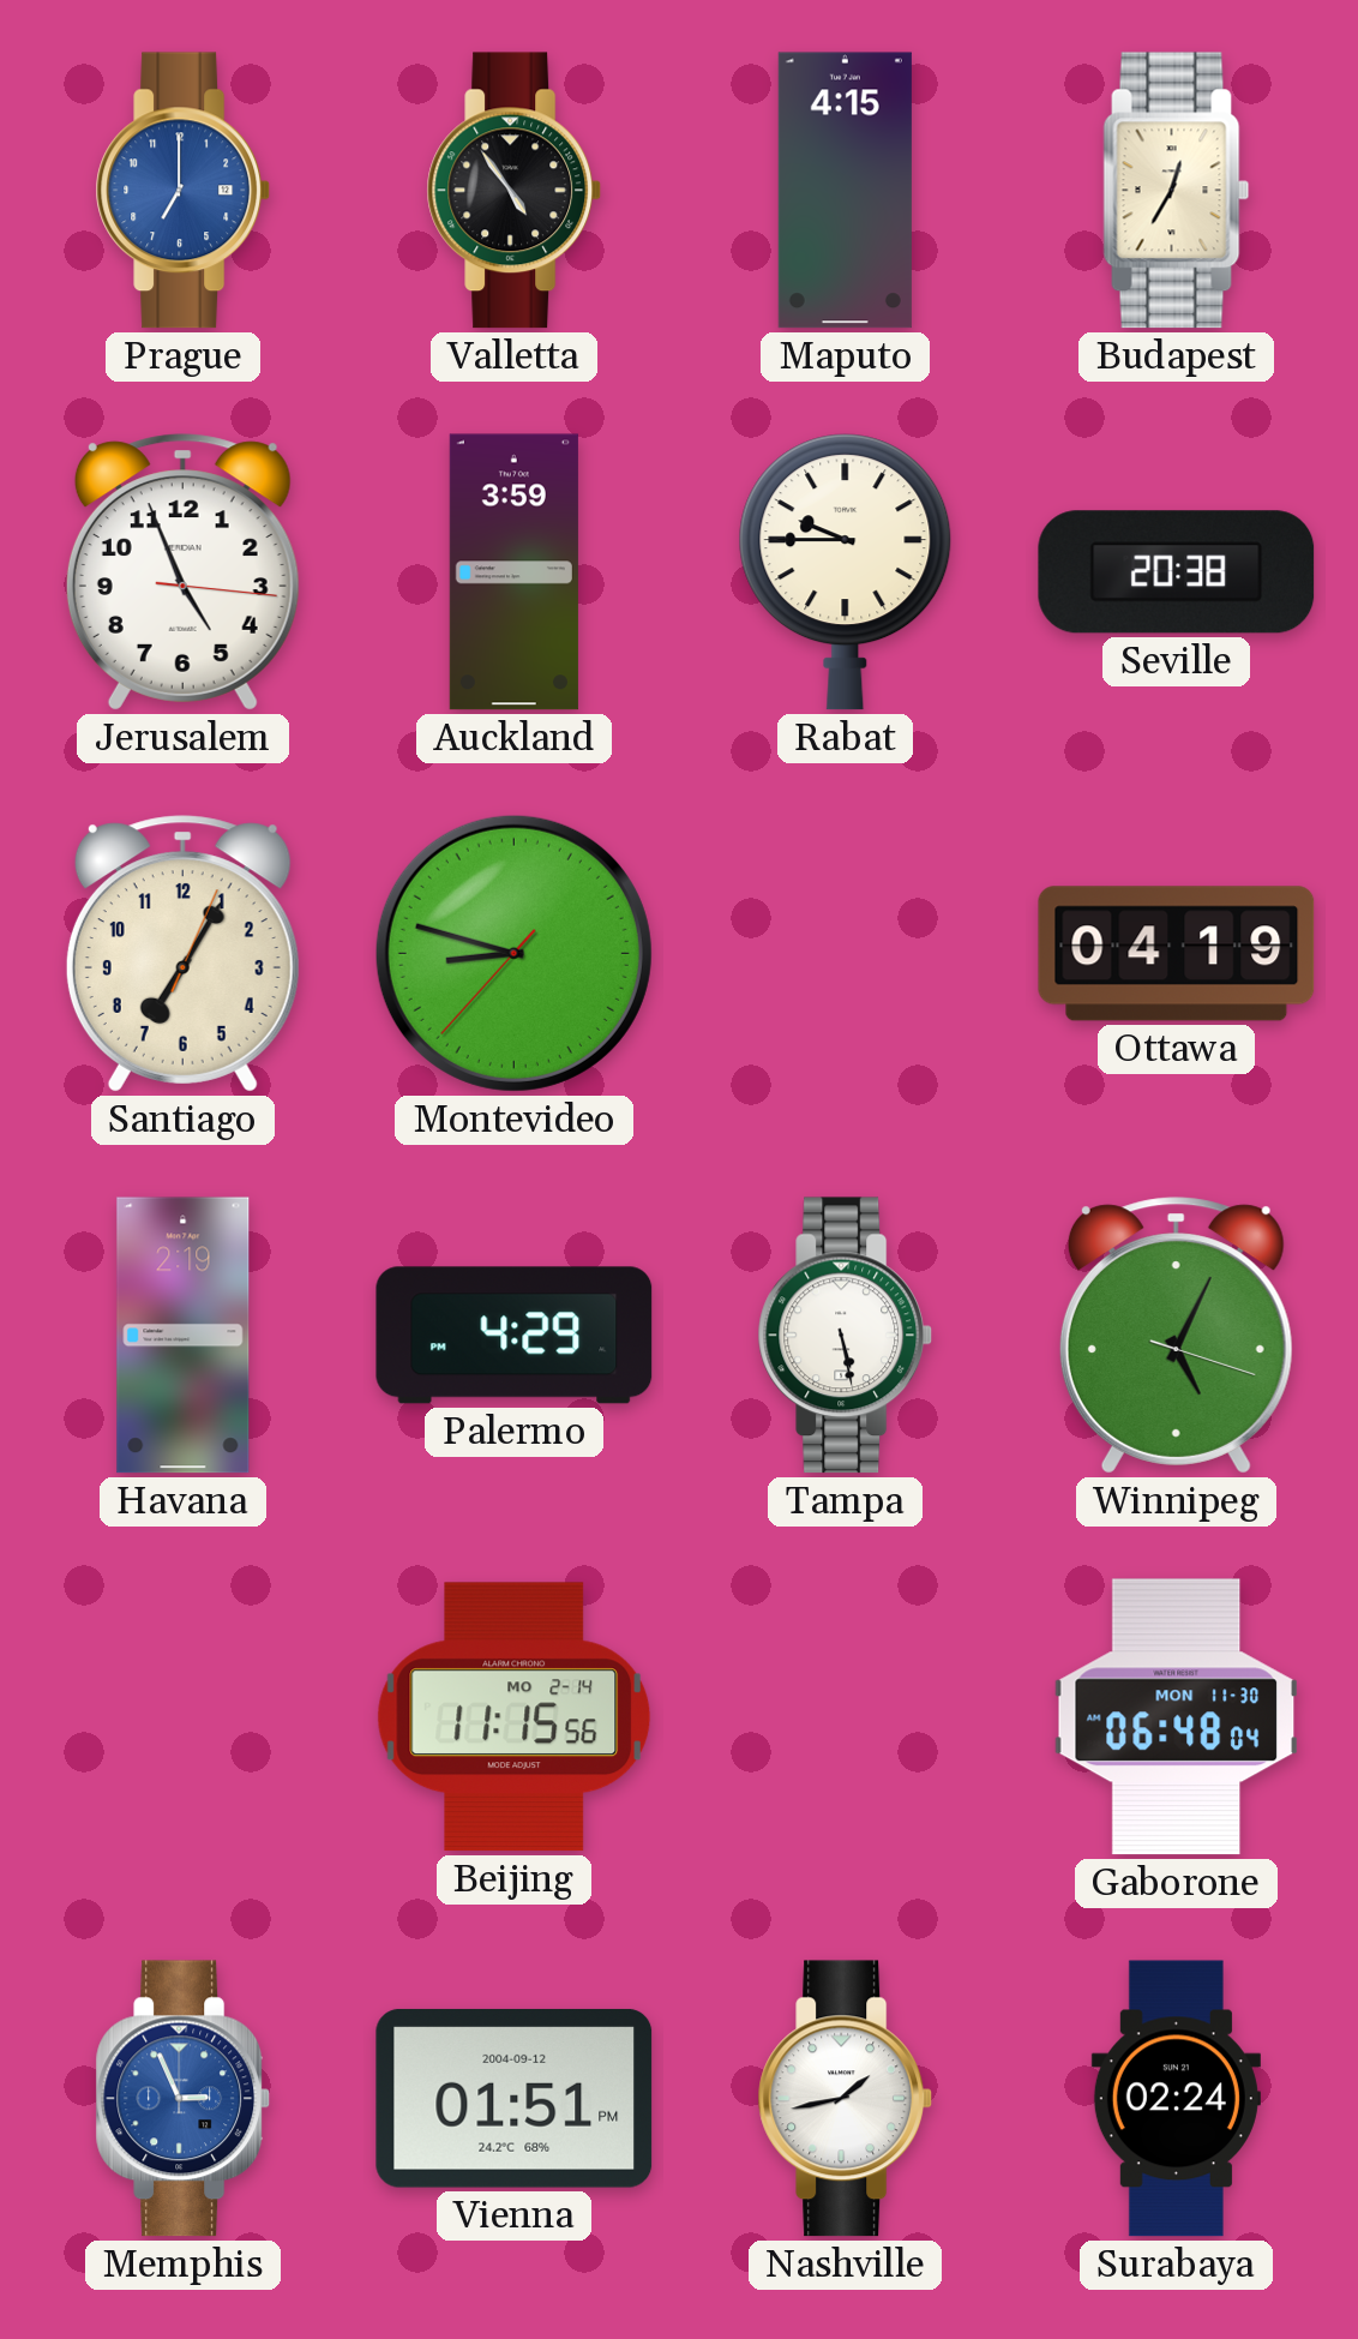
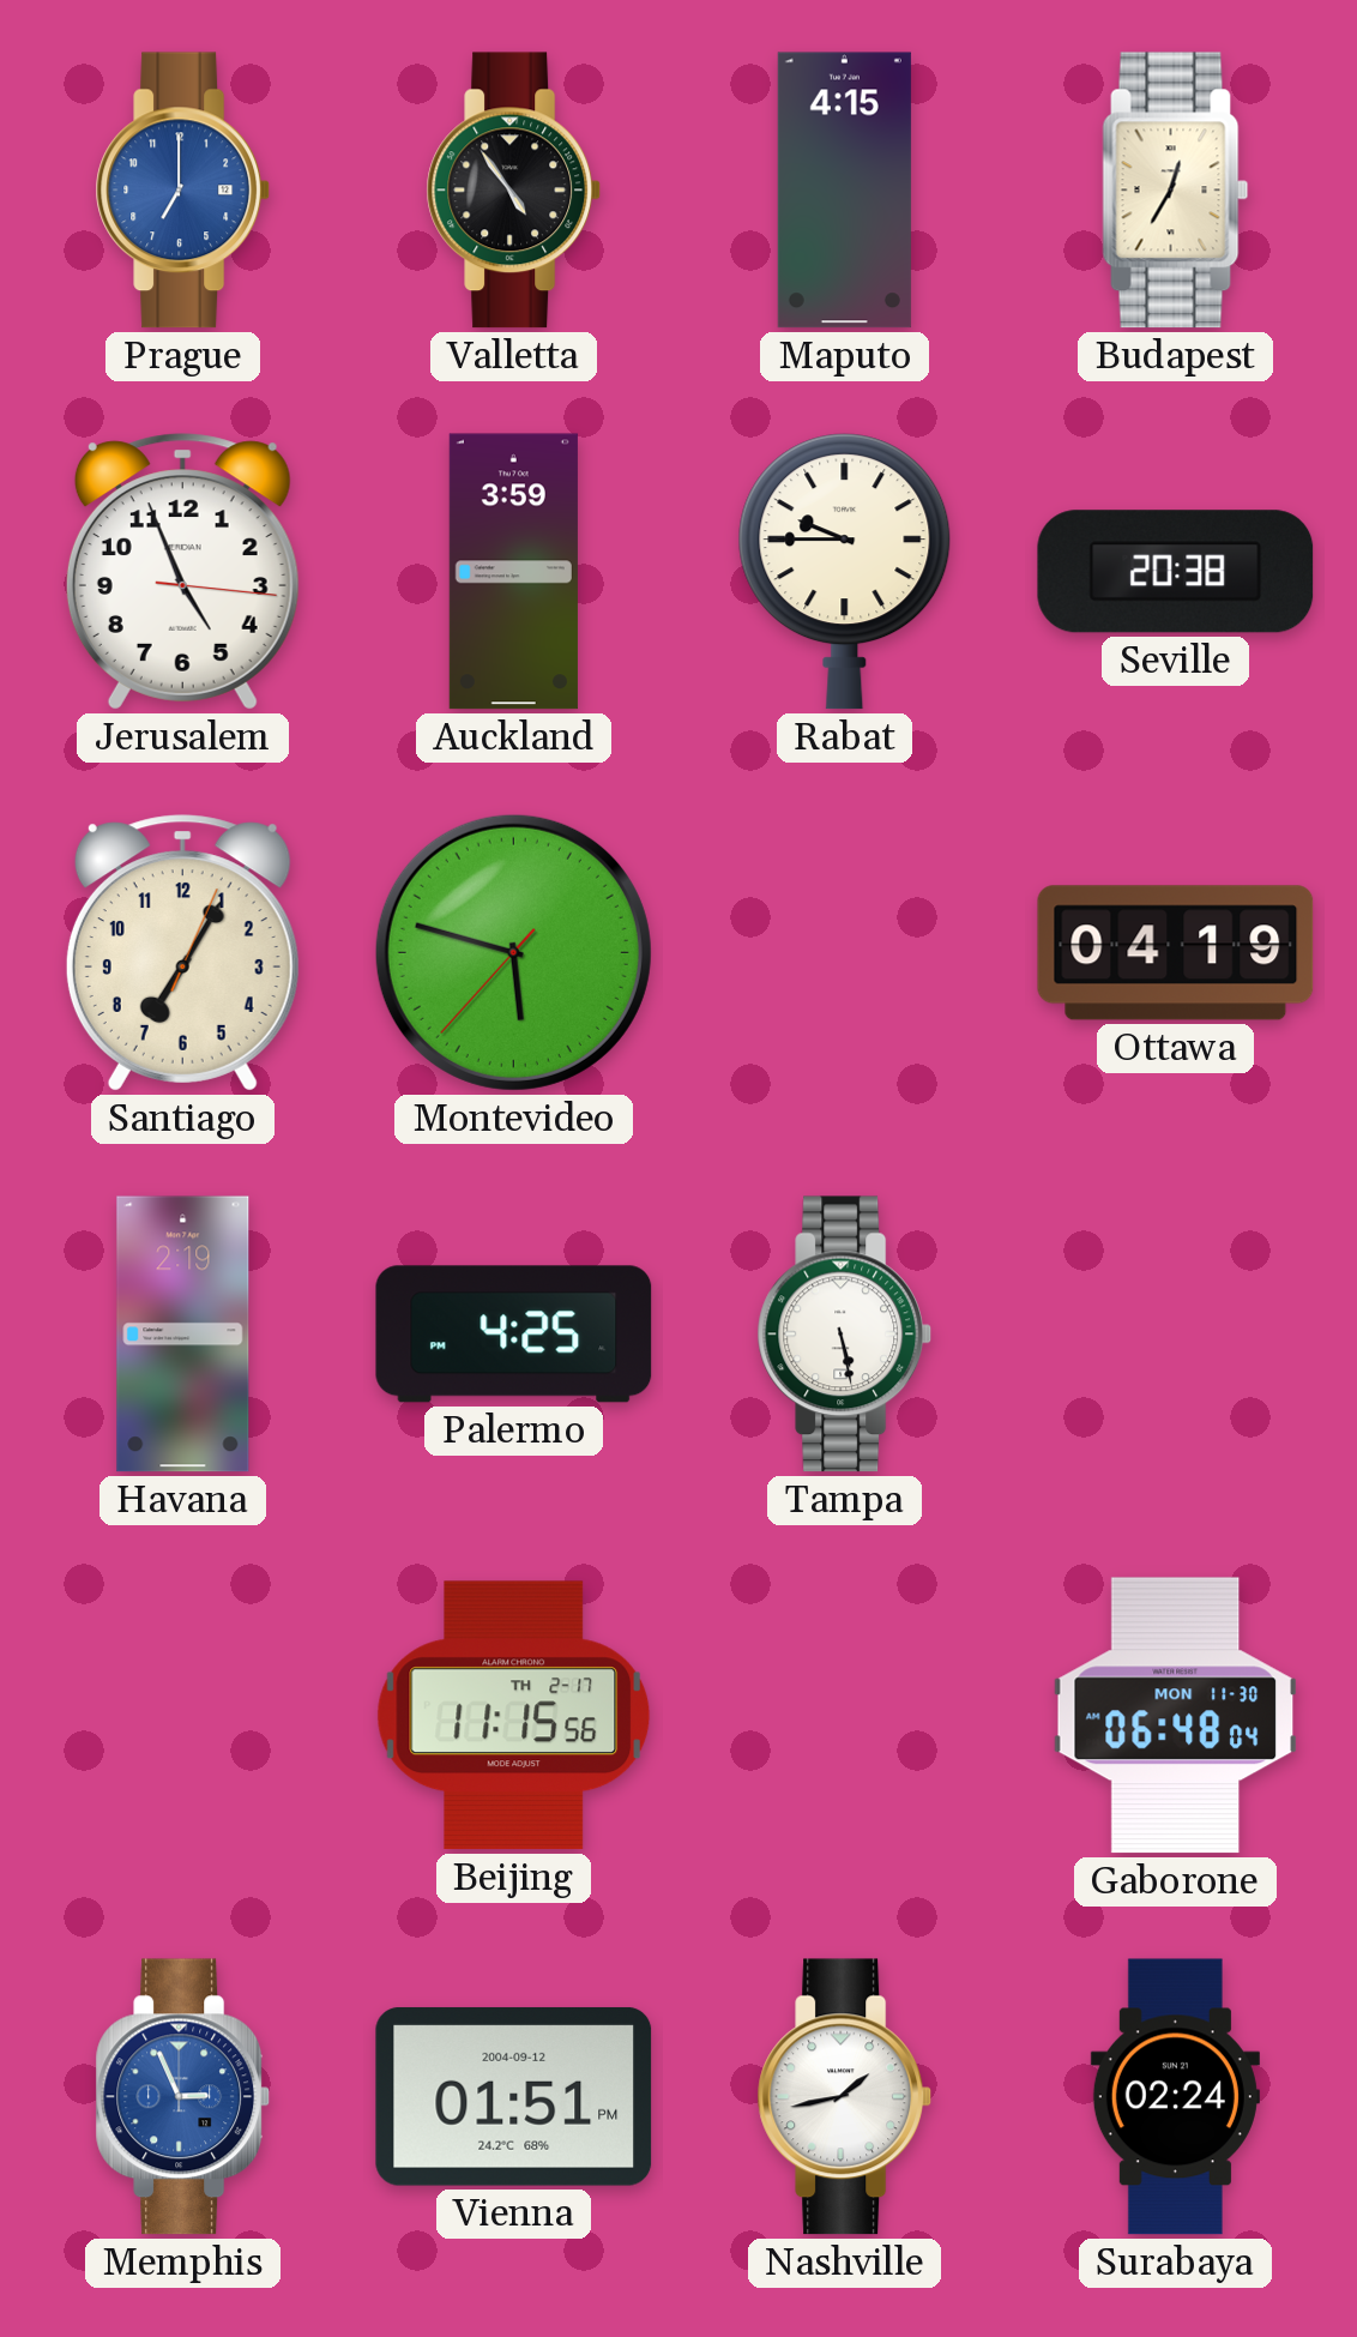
Montevideo: 8:47 -> 5:47
Palermo: 4:29 -> 4:25
Winnipeg: 5:04 -> none
Beijing date: MO 2-14 -> TH 2-17
